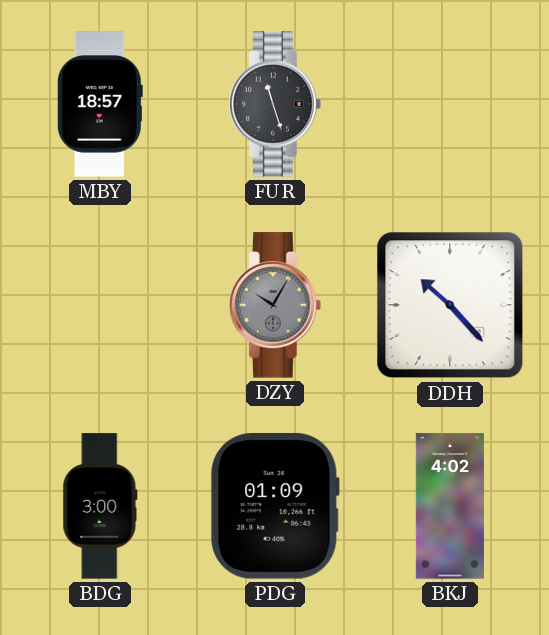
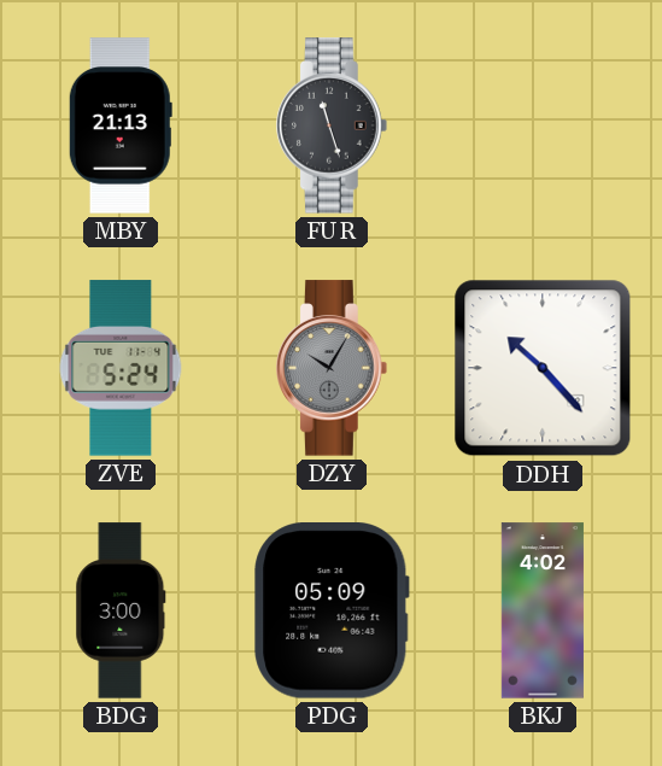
MBY: 18:57 -> 21:13
ZVE: none -> 5:24
PDG: 01:09 -> 05:09
